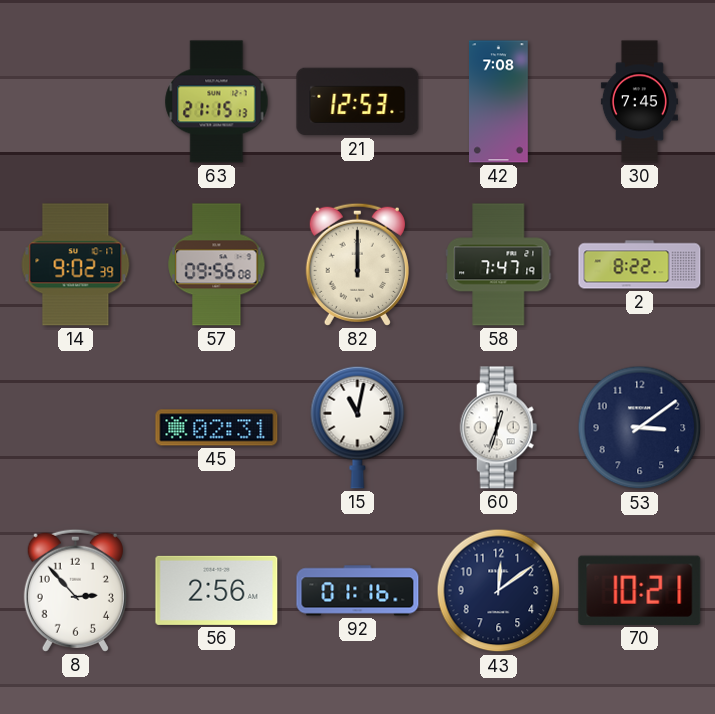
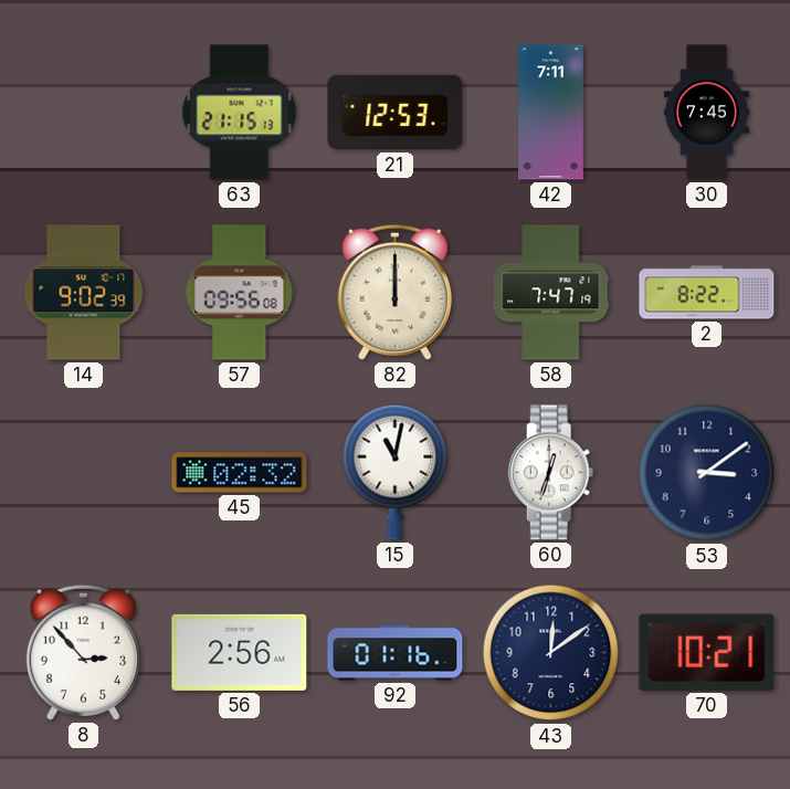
42: 7:08 -> 7:11
45: 02:31 -> 02:32
